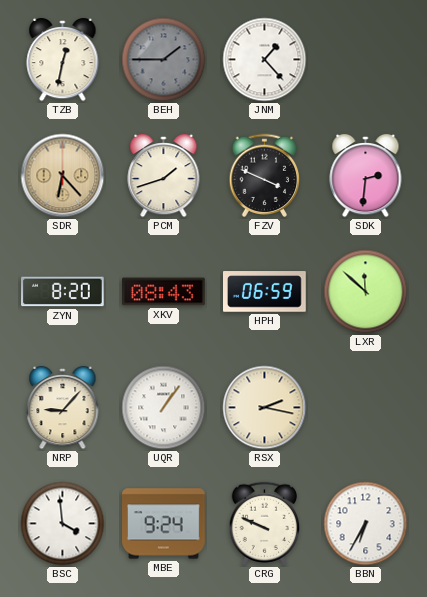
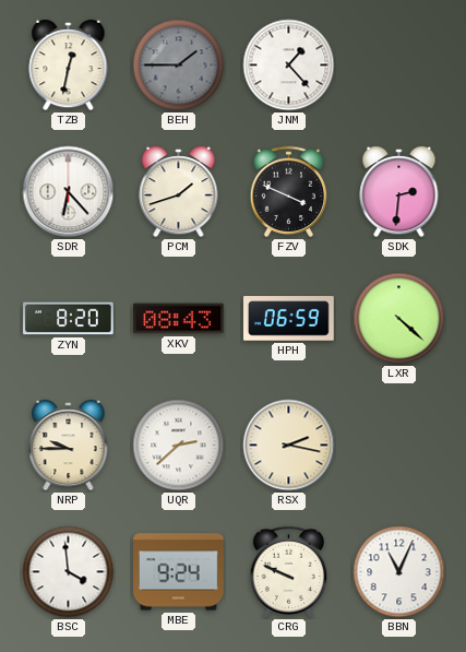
SDR dial: champagne -> white
LXR: 11:52 -> 4:22
NRP: 9:07 -> 9:45
UQR: 1:06 -> 2:38
BBN: 6:35 -> 11:04
